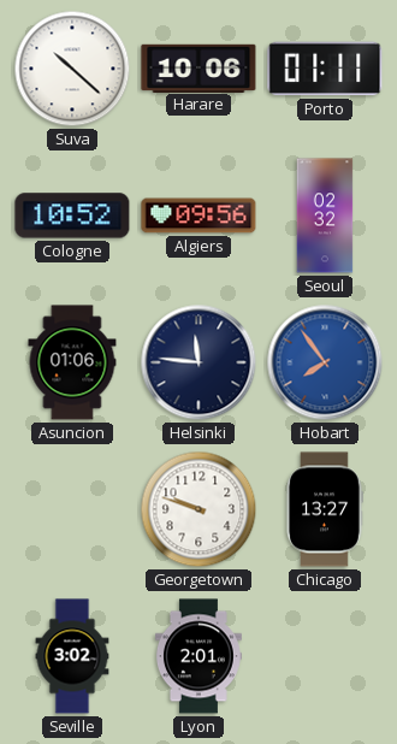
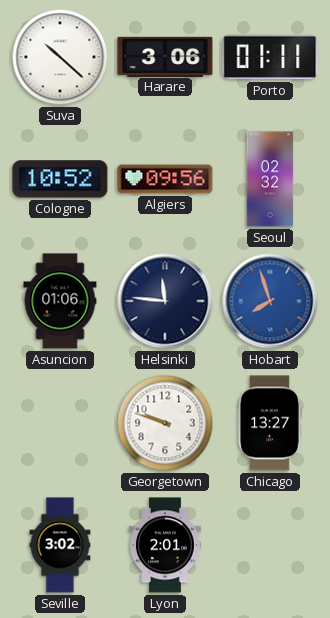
Harare: 10:06 -> 3:06
Hobart: 7:54 -> 7:57
